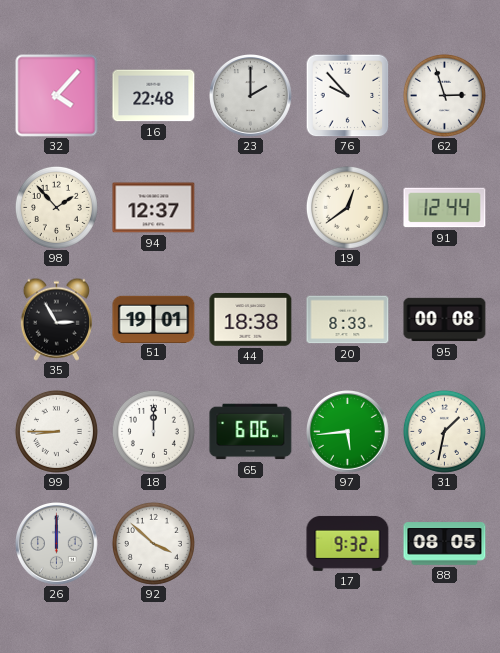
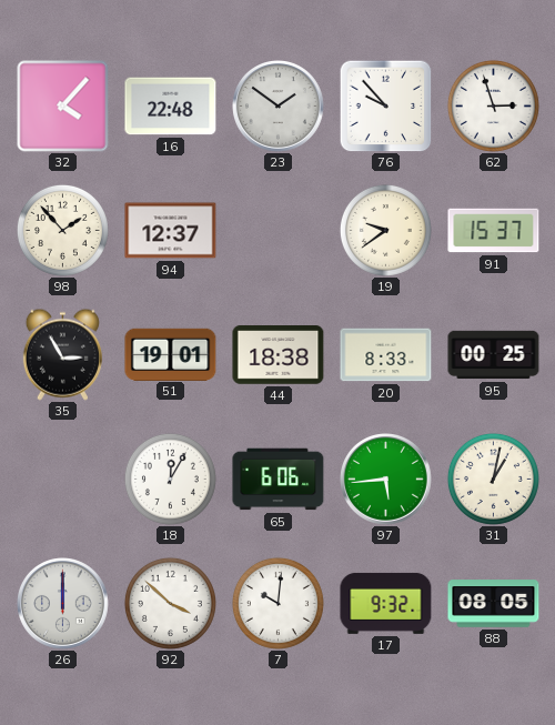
23: 2:00 -> 1:51
19: 12:39 -> 9:39
91: 12:44 -> 15:37
95: 00:08 -> 00:25
99: 8:45 -> none
18: 12:00 -> 12:05
31: 1:32 -> 1:02
7: none -> 10:01
